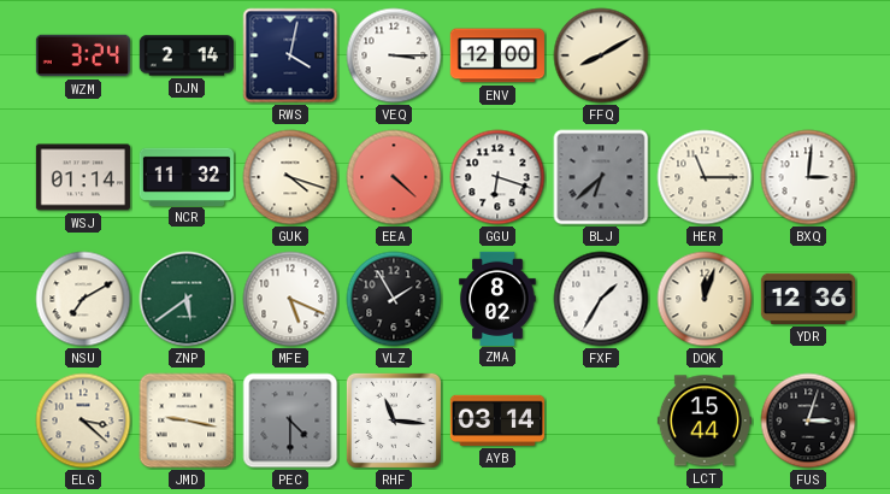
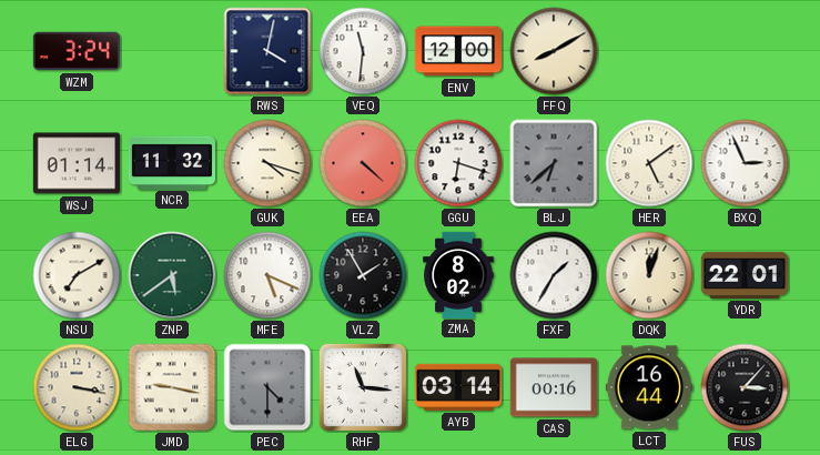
DJN: 2:14 -> none
VEQ: 3:15 -> 11:31
HER: 11:15 -> 5:09
BXQ: 3:01 -> 2:56
YDR: 12:36 -> 22:01
ELG: 3:22 -> 3:17
CAS: none -> 00:16
LCT: 15:44 -> 16:44
FUS: 3:03 -> 3:07
